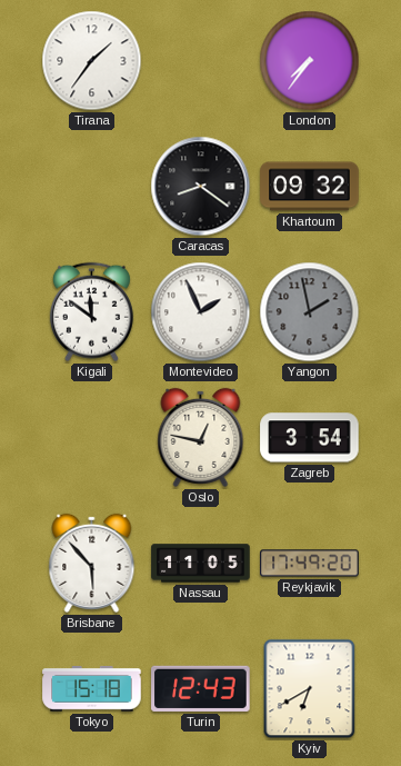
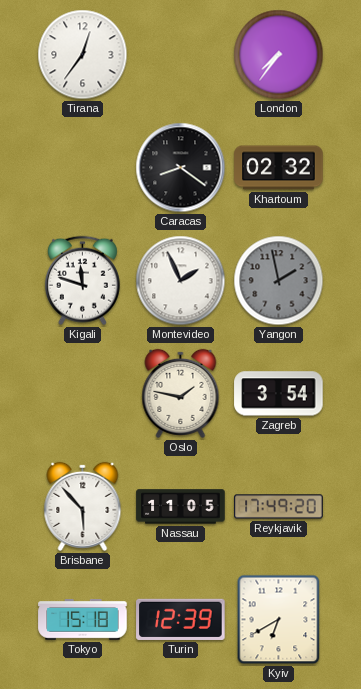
Tirana: 1:36 -> 12:36
Khartoum: 09:32 -> 02:32
Kigali: 11:51 -> 11:48
Oslo: 12:47 -> 1:47
Turin: 12:43 -> 12:39
